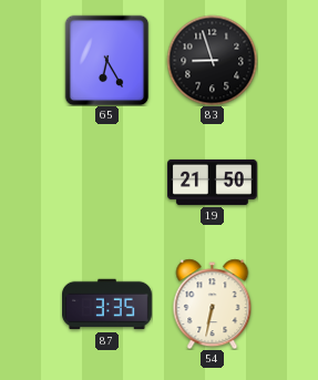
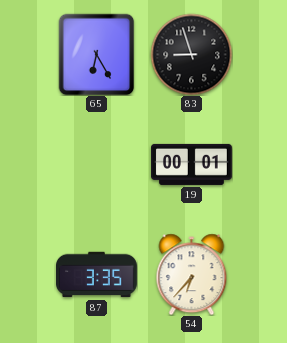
19: 21:50 -> 00:01
54: 6:32 -> 6:37
